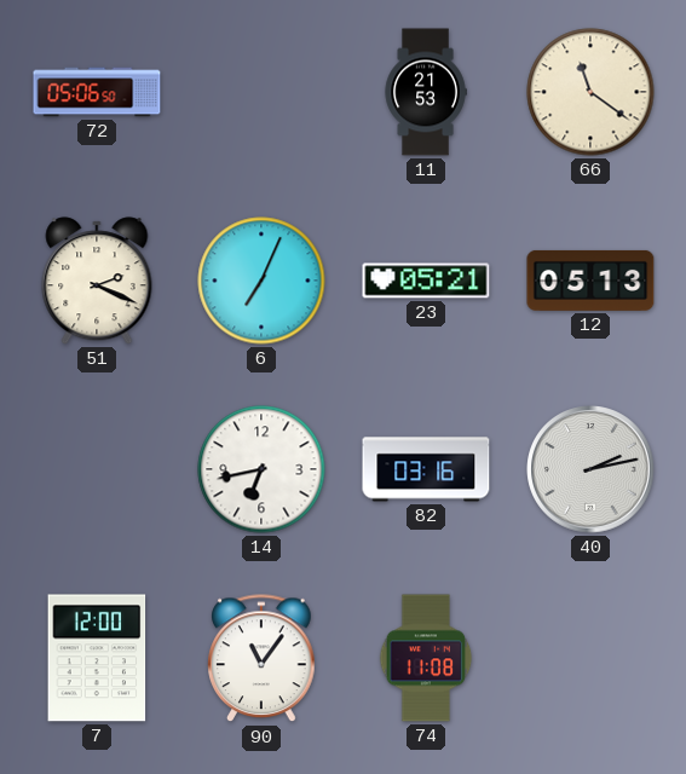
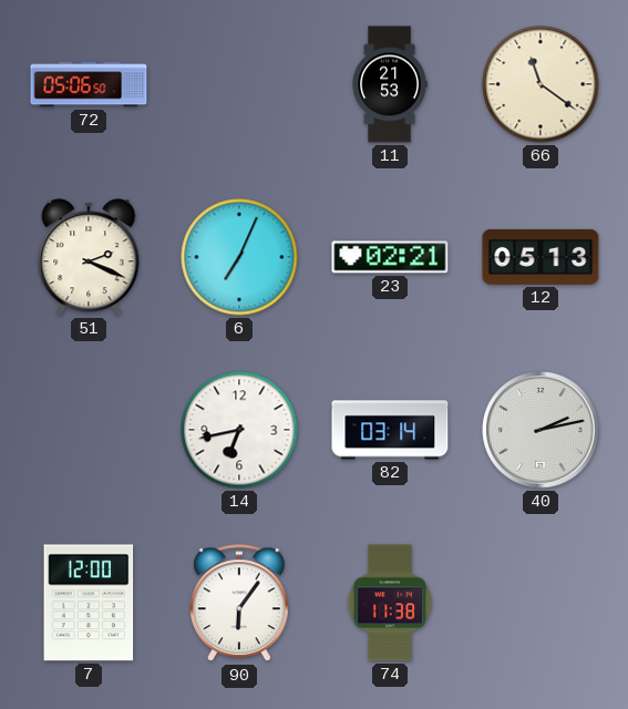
23: 05:21 -> 02:21
82: 03:16 -> 03:14
90: 11:06 -> 6:06
74: 11:08 -> 11:38
